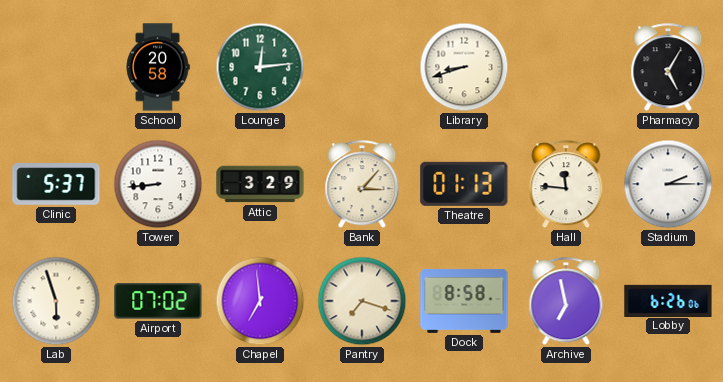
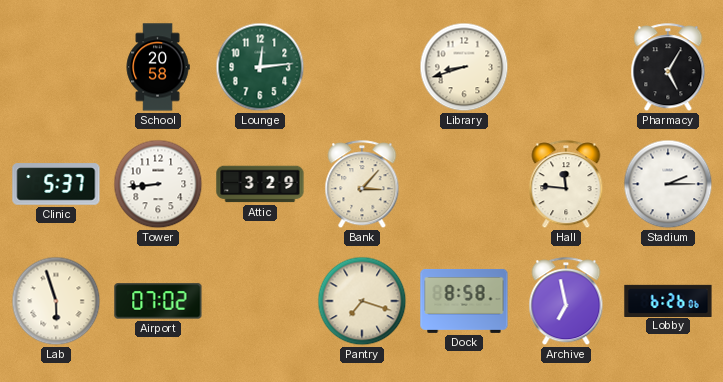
Theatre: 01:13 -> none
Chapel: 6:59 -> none
